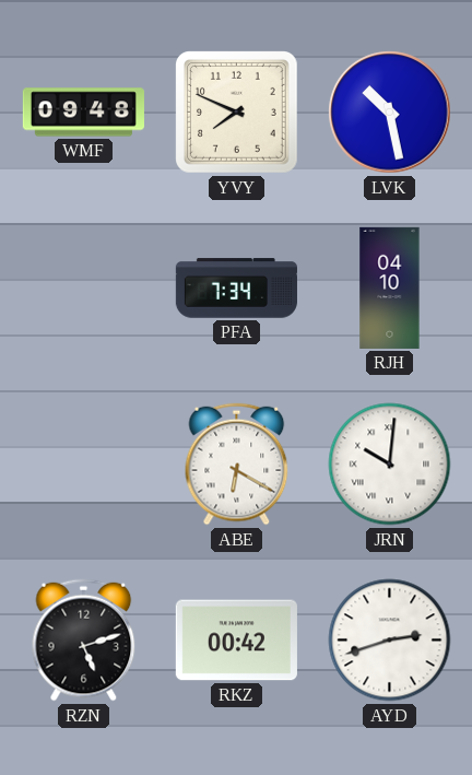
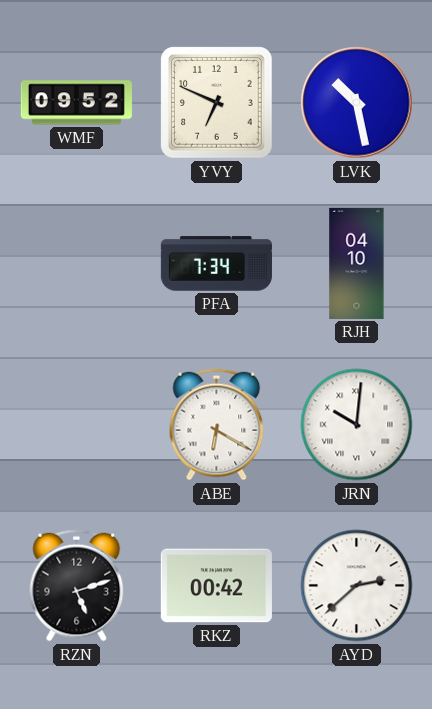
WMF: 09:48 -> 09:52
YVY: 7:49 -> 6:49
AYD: 2:42 -> 2:38
